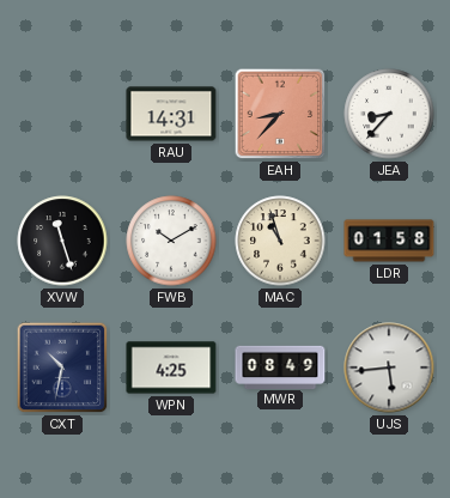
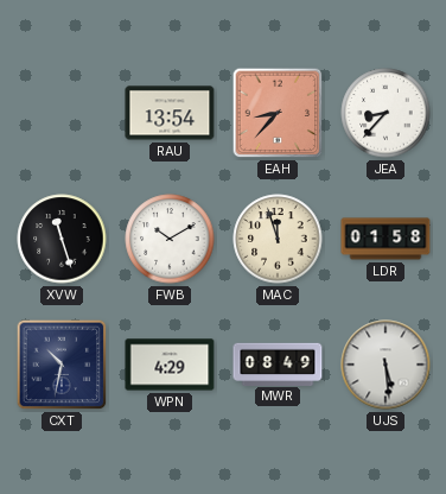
RAU: 14:31 -> 13:54
MAC: 10:57 -> 11:57
WPN: 4:25 -> 4:29
UJS: 5:44 -> 5:29
